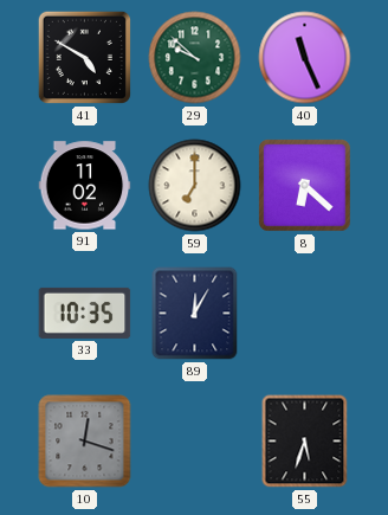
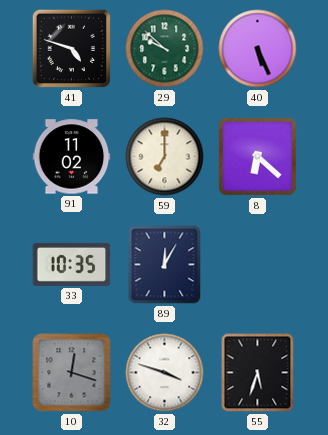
41: 4:50 -> 4:48
40: 11:26 -> 5:26
32: none -> 3:48
